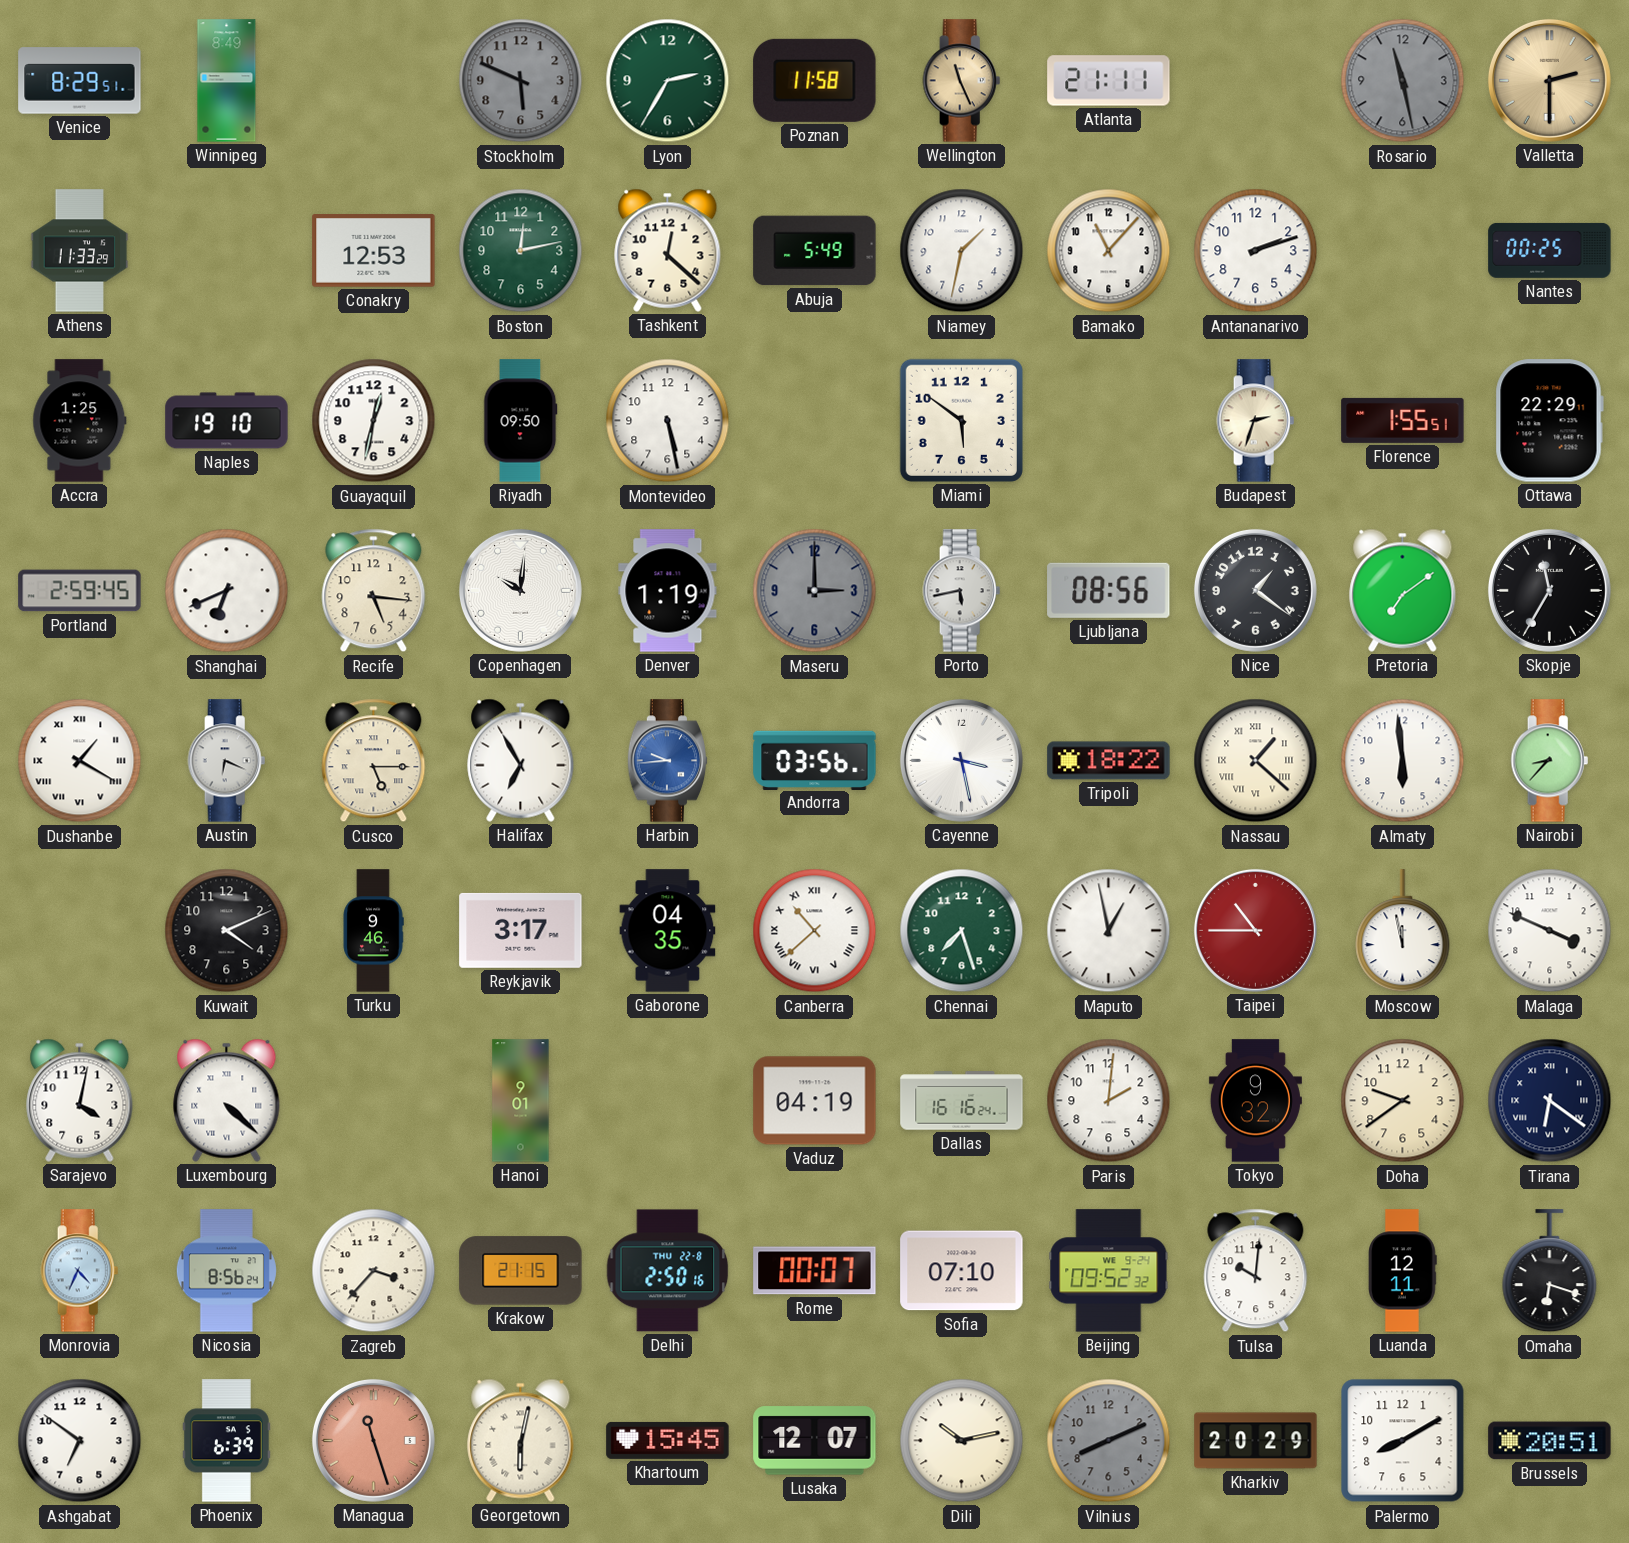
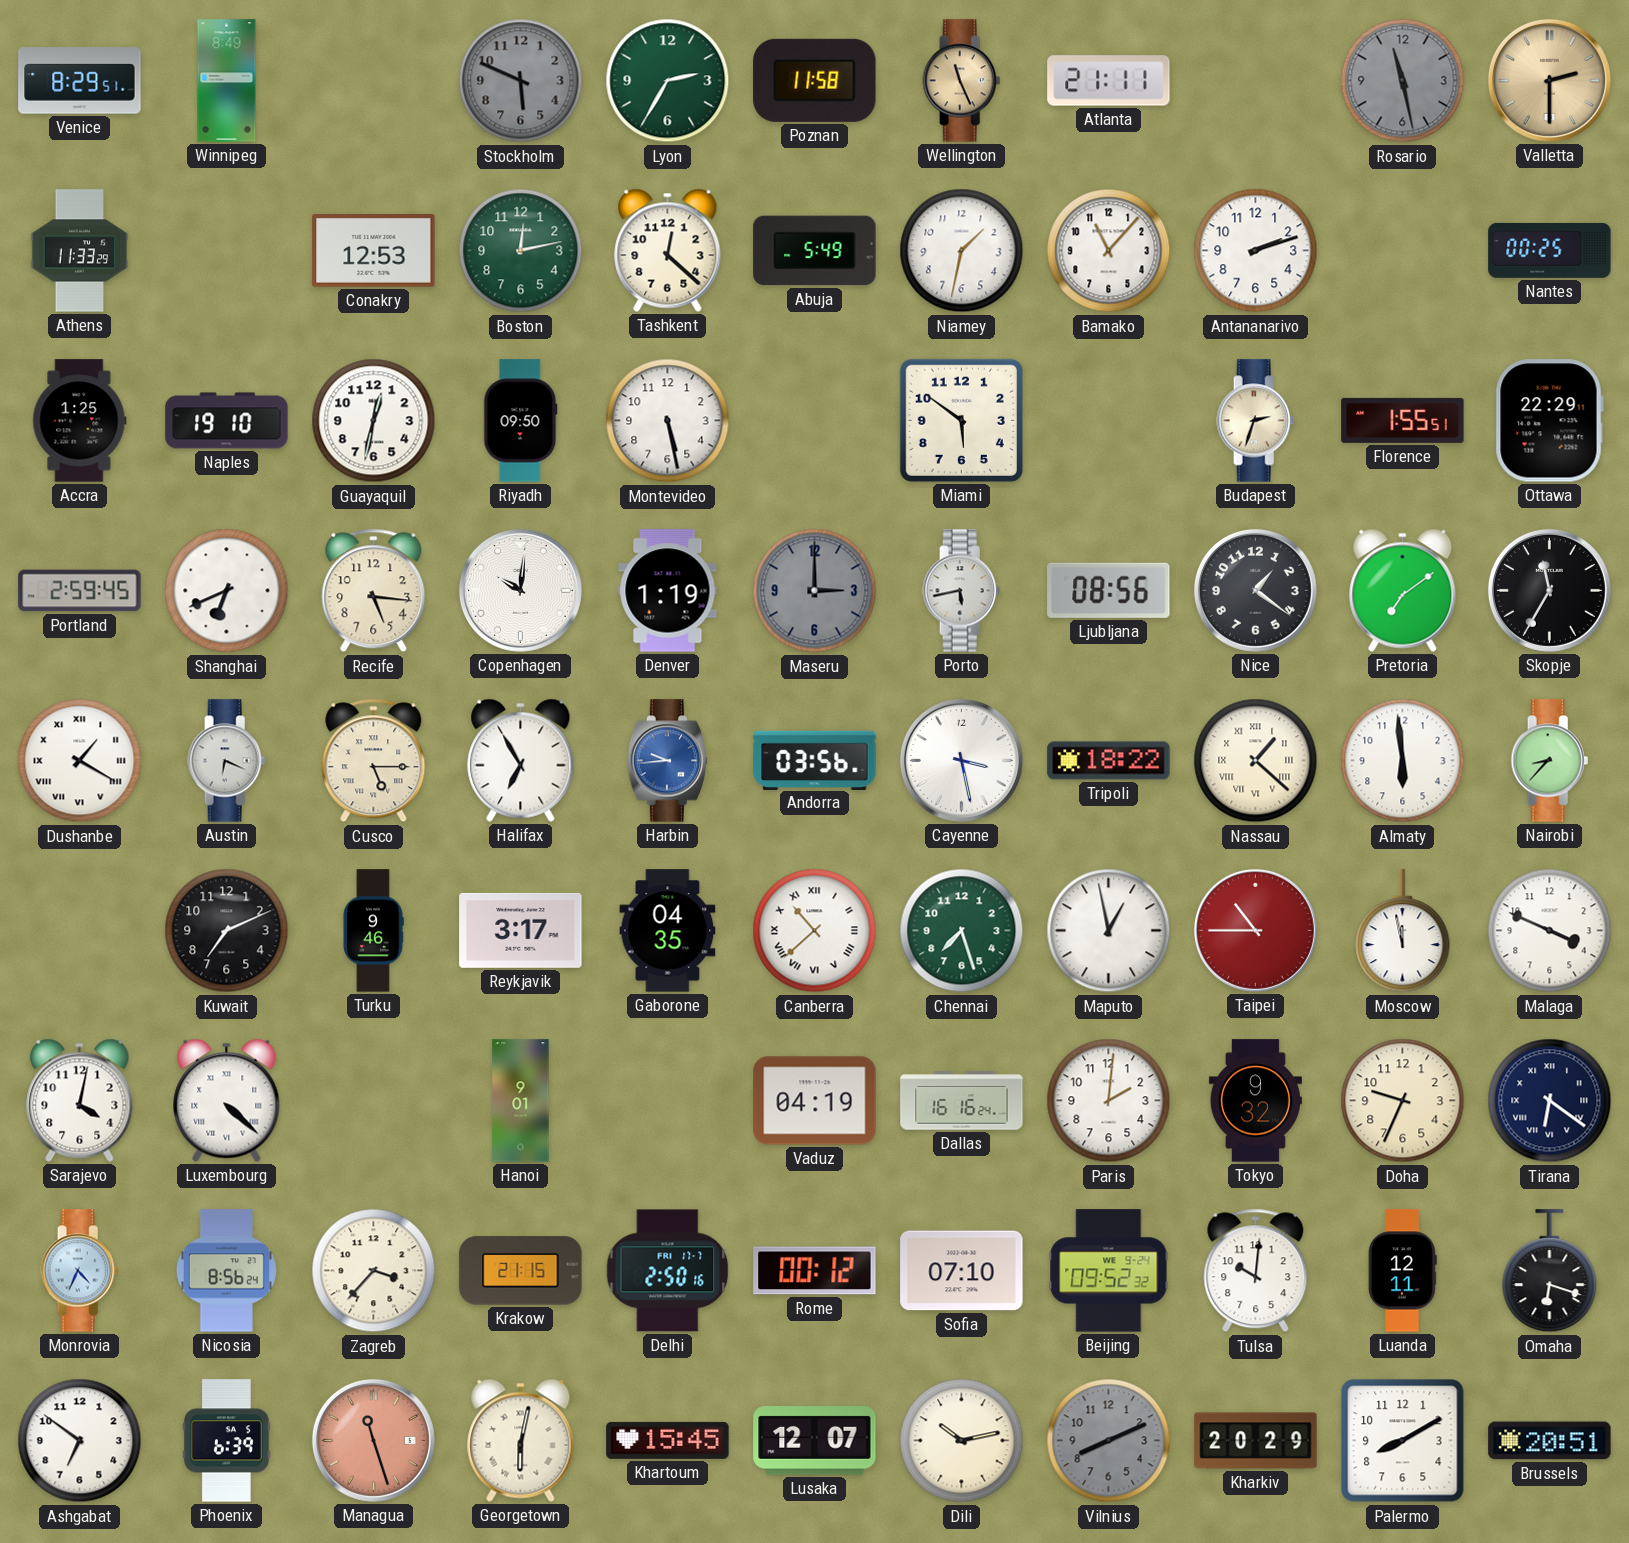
Kuwait: 4:11 -> 7:11
Doha: 9:39 -> 9:34
Delhi date: THU 22-8 -> FRI 17-7
Rome: 00:07 -> 00:12
